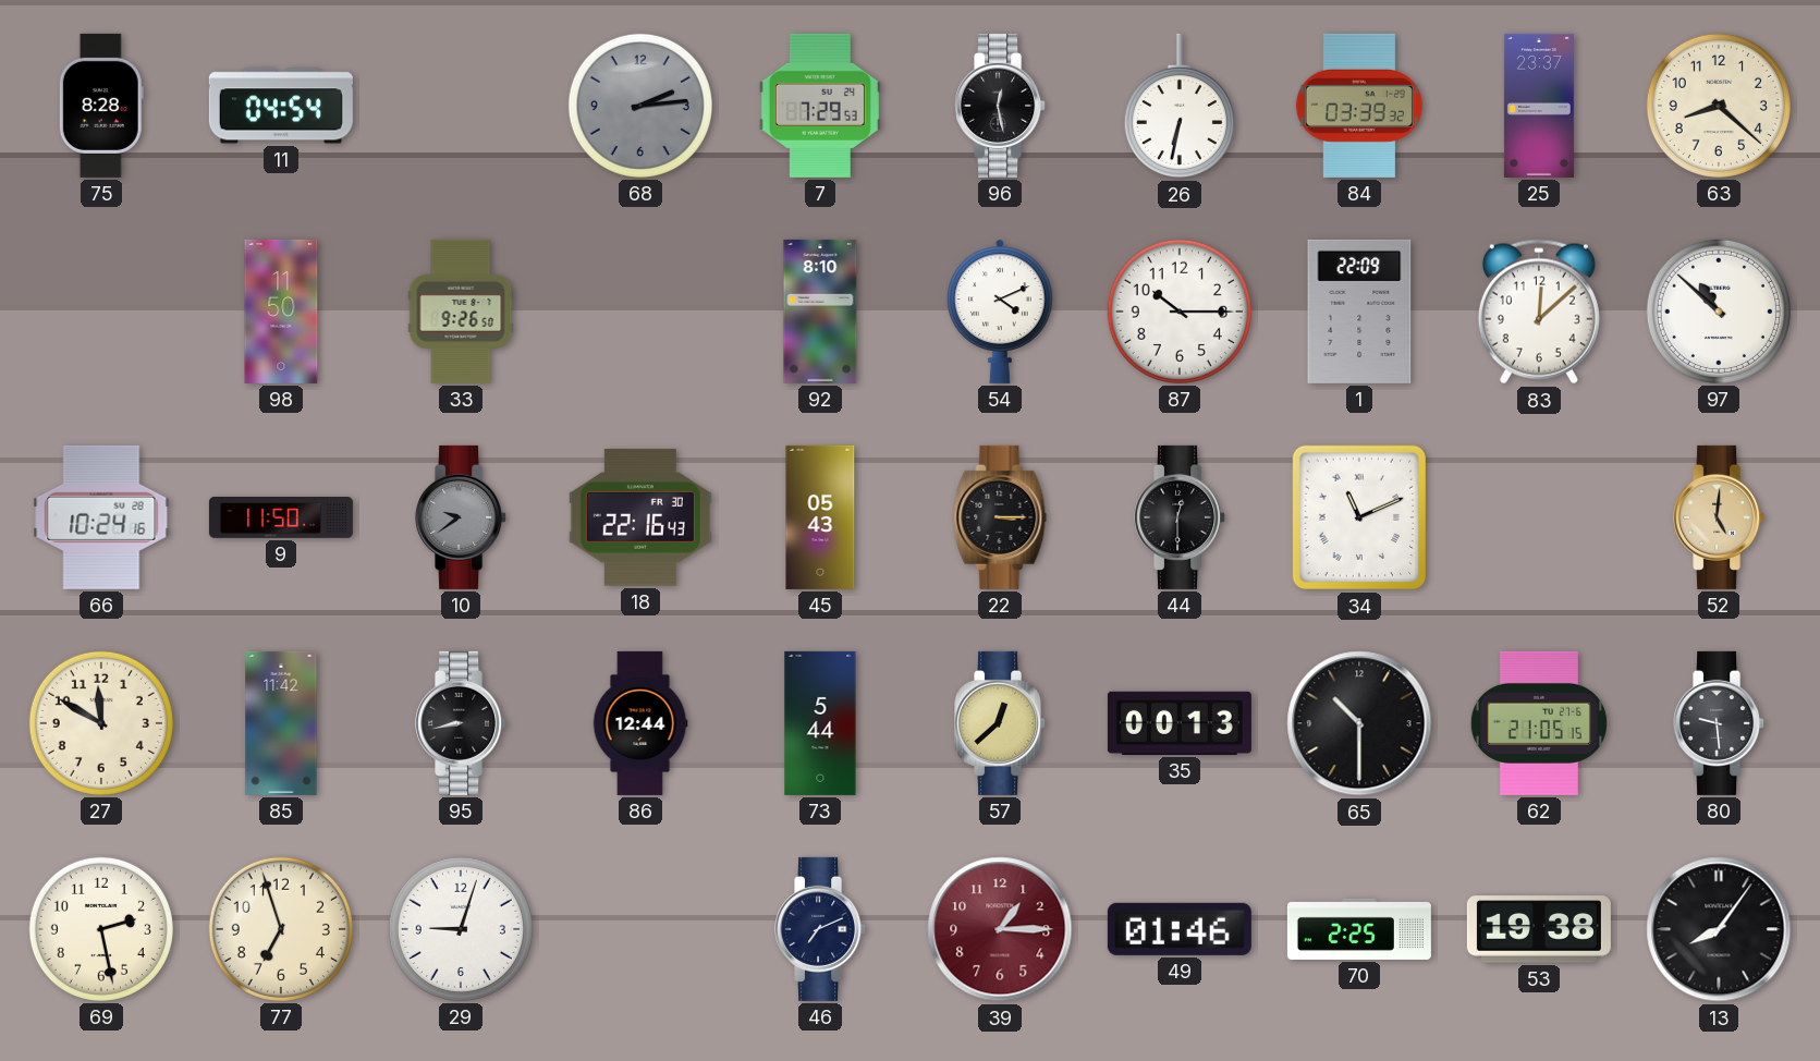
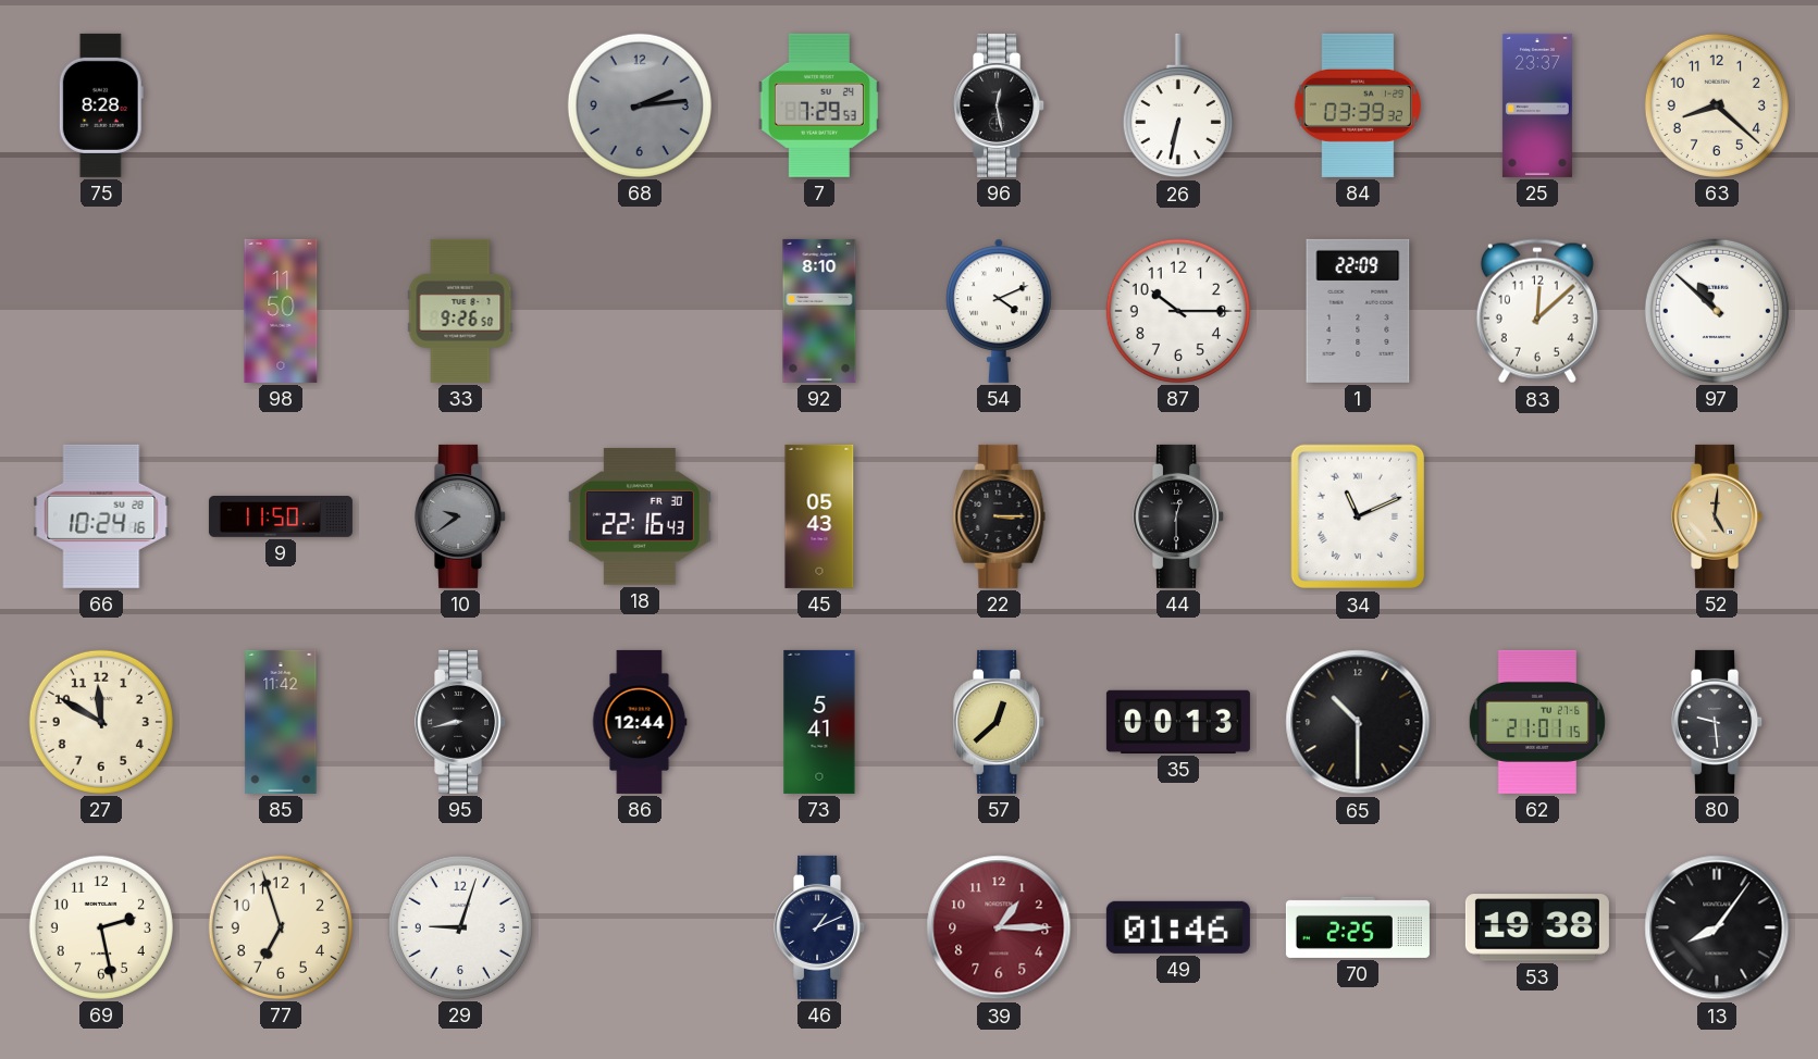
11: 04:54 -> none
73: 5:44 -> 5:41
62: 21:05 -> 21:01
46: 7:11 -> 1:11
